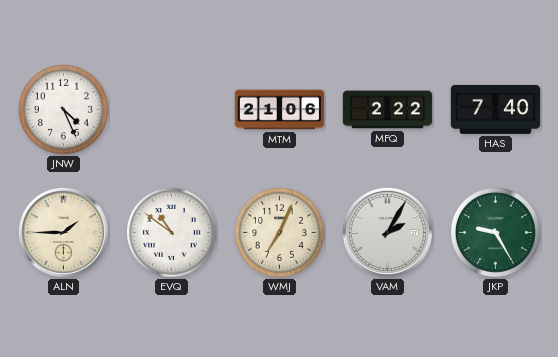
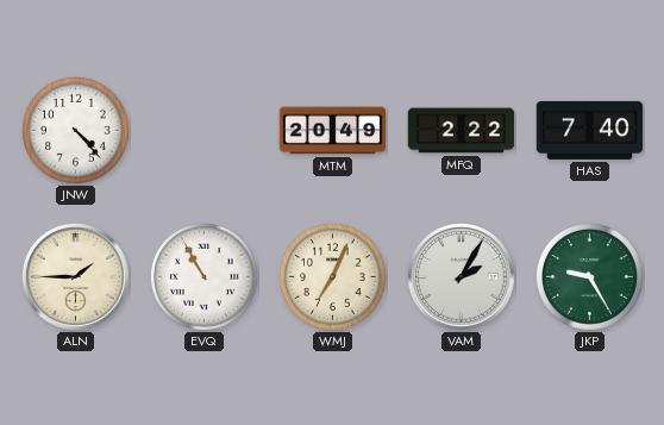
JNW: 4:26 -> 4:23
MTM: 21:06 -> 20:49
EVQ: 10:51 -> 10:55
